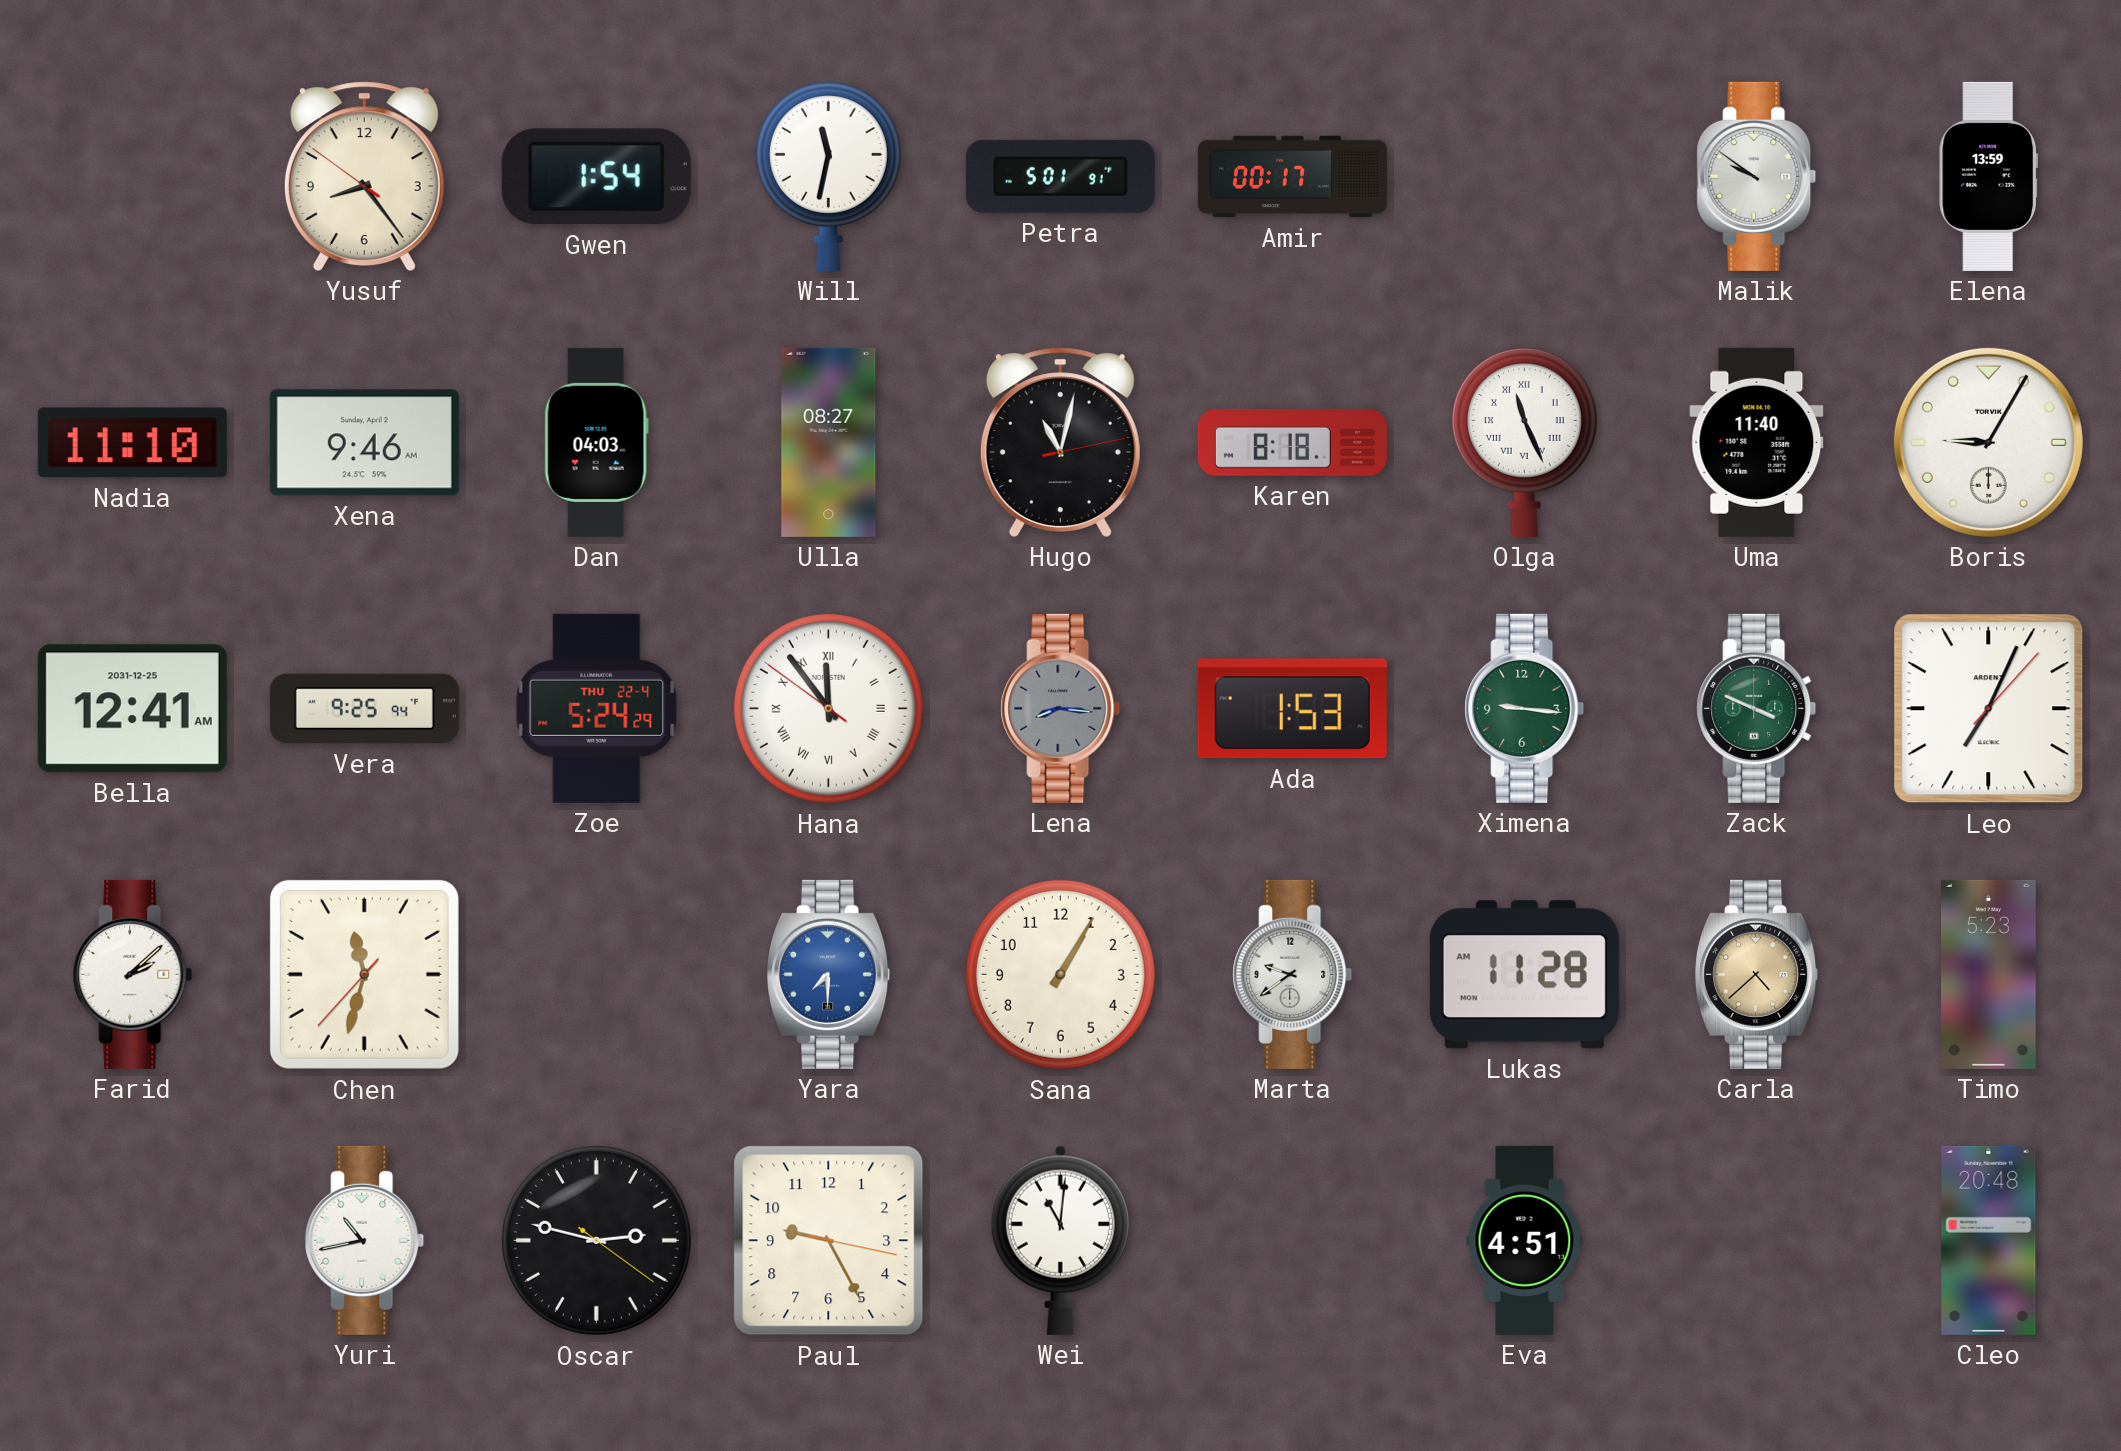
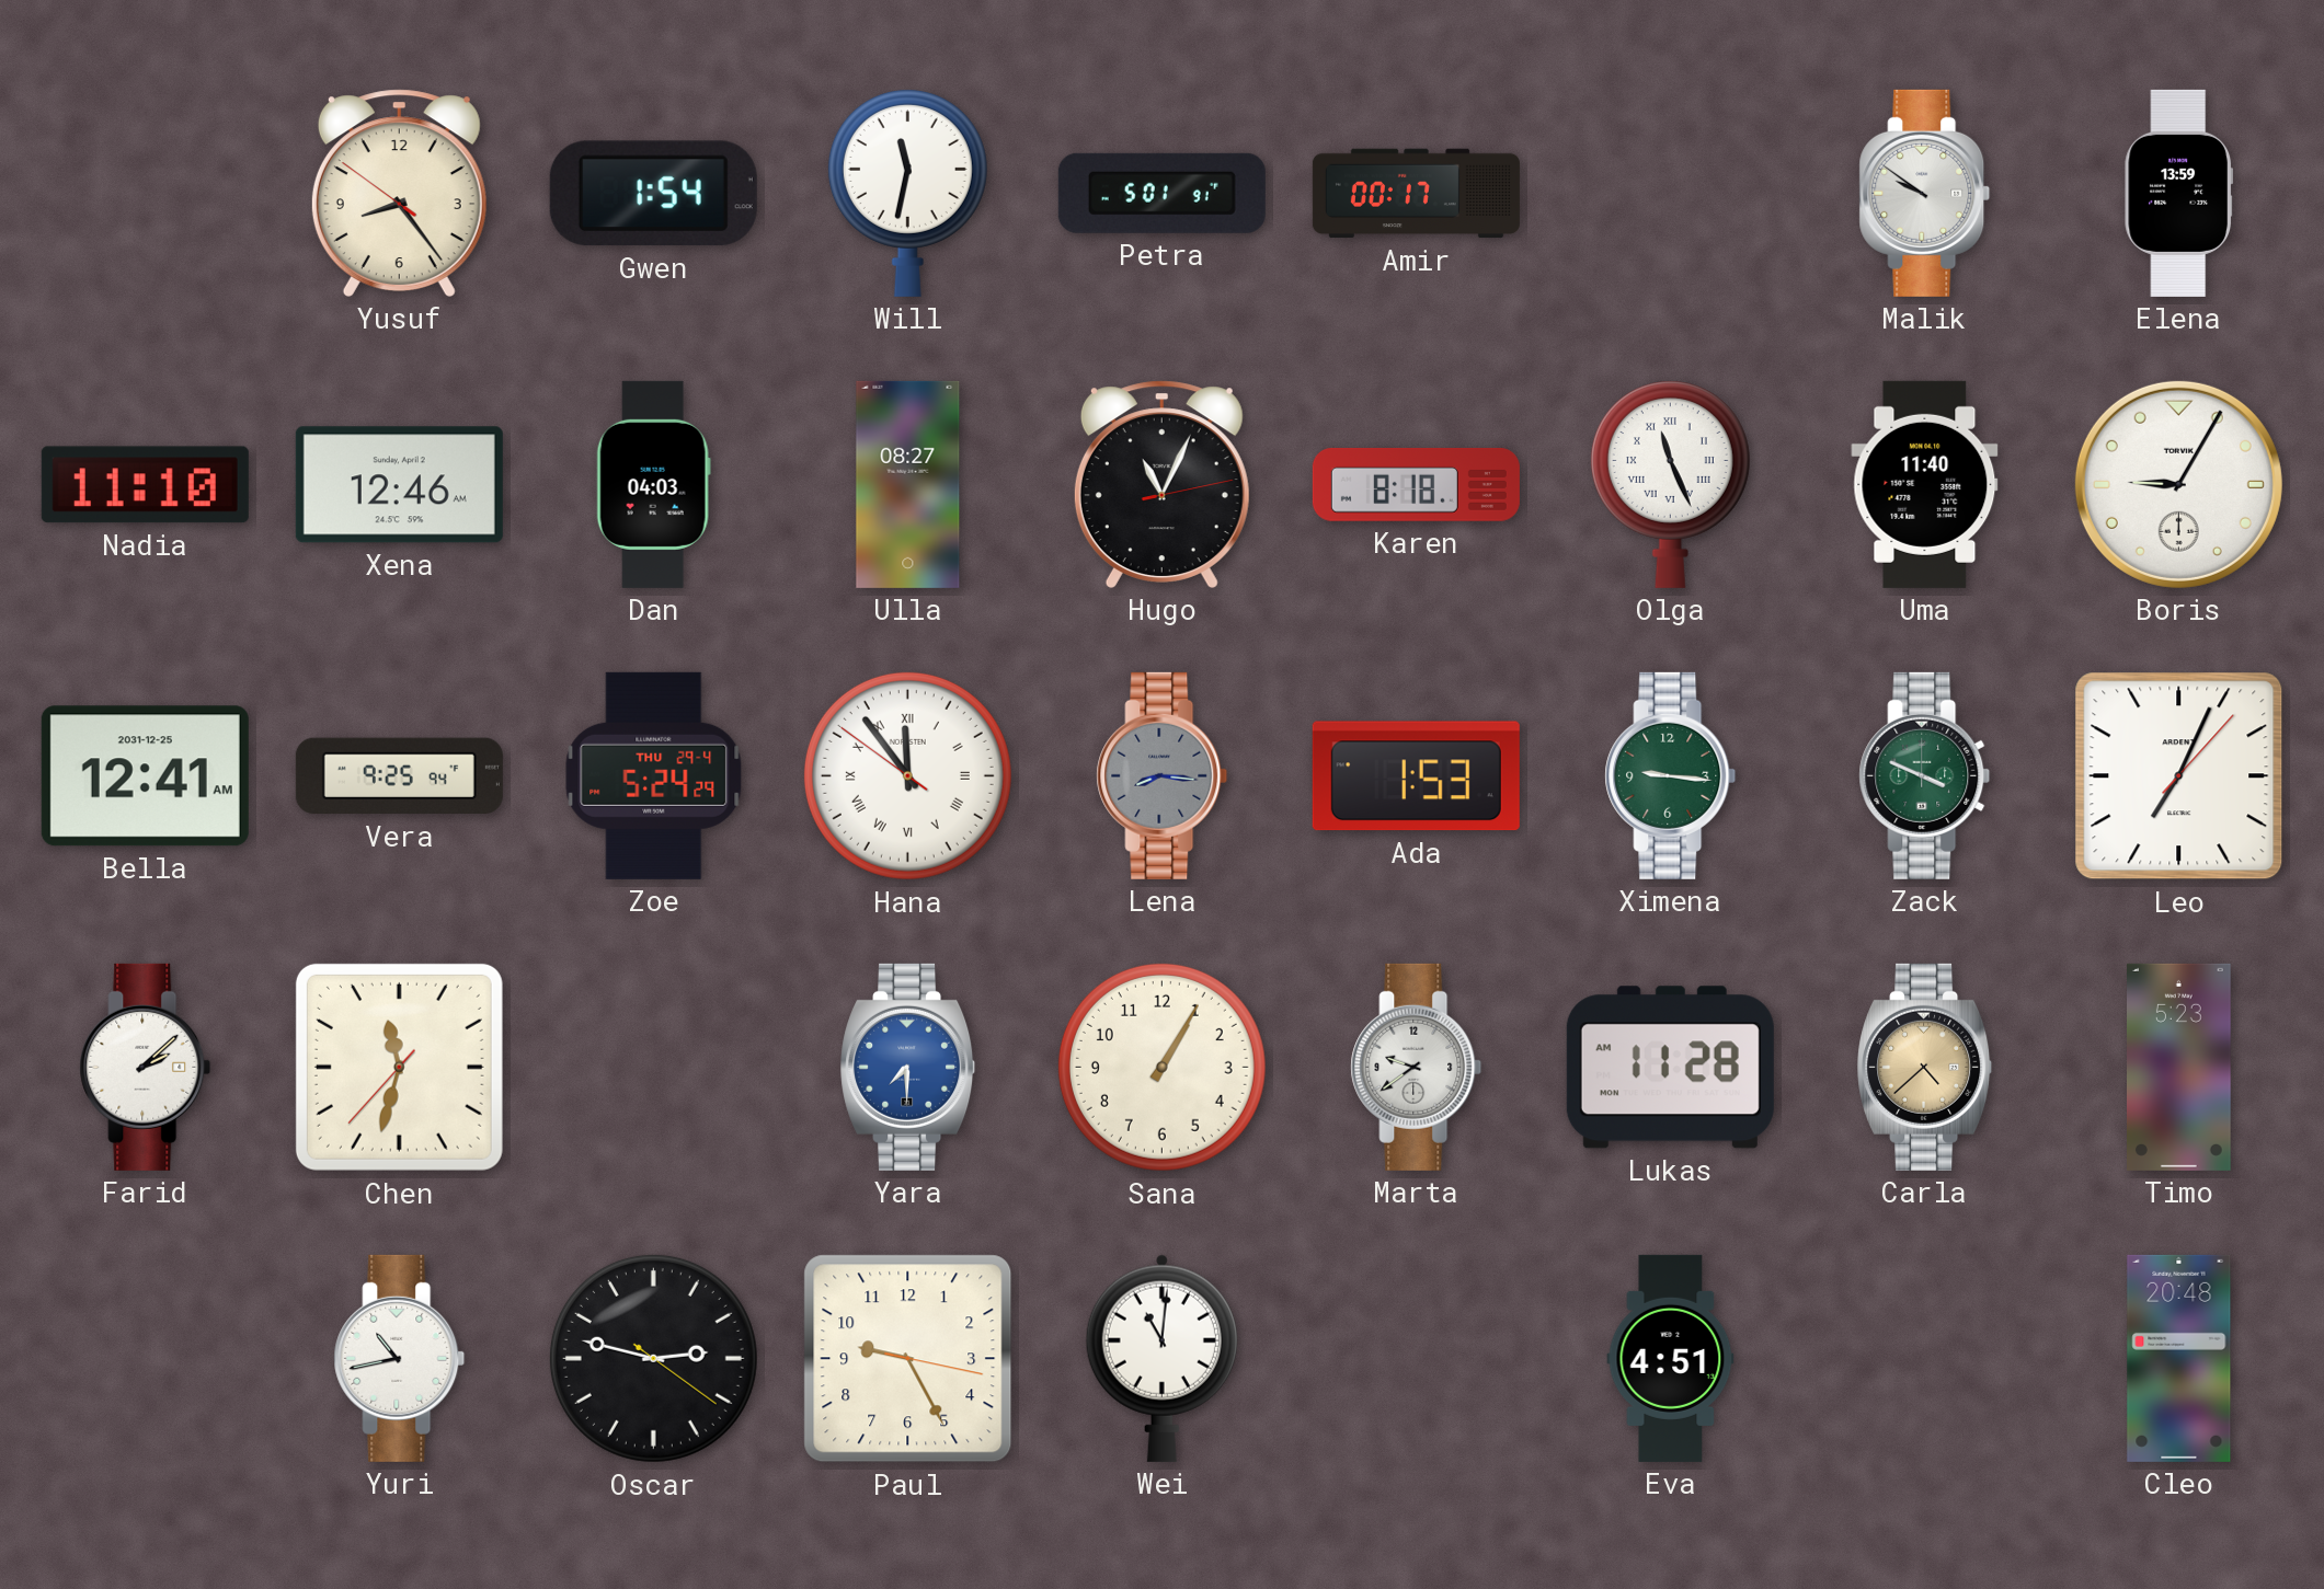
Xena: 9:46 -> 12:46
Hugo: 11:02 -> 11:04
Zoe date: THU 22-4 -> THU 29-4
